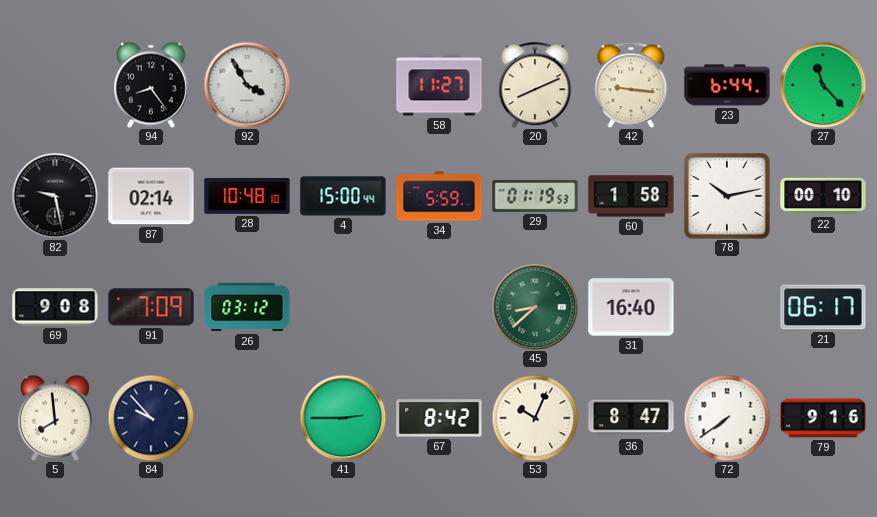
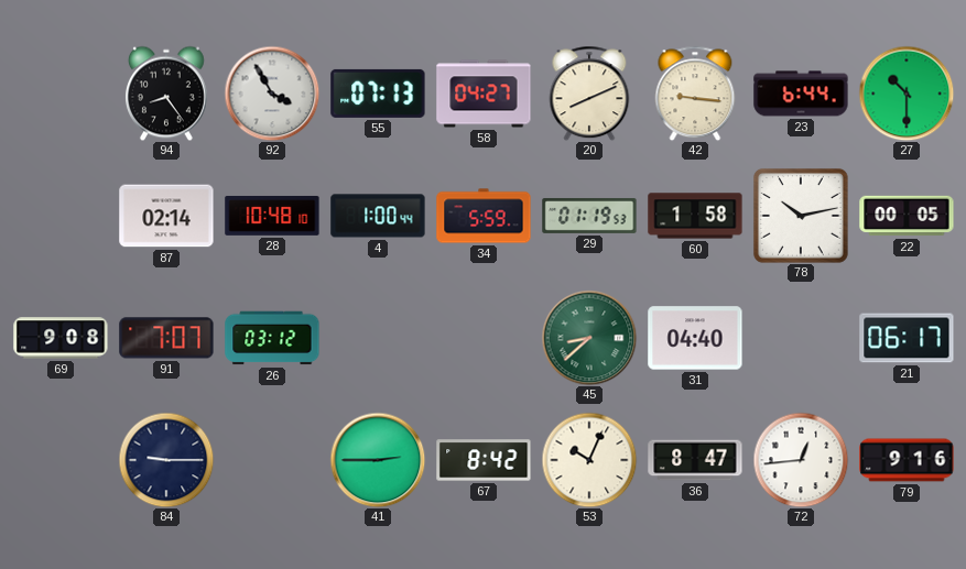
55: none -> 07:13
58: 11:27 -> 04:27
27: 11:23 -> 10:30
82: 9:28 -> none
4: 15:00 -> 1:00
22: 00:10 -> 00:05
91: 7:09 -> 7:07
31: 16:40 -> 04:40
5: 7:59 -> none
84: 9:53 -> 9:15
72: 7:39 -> 12:44
